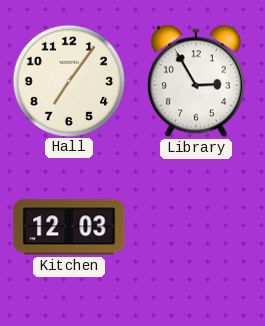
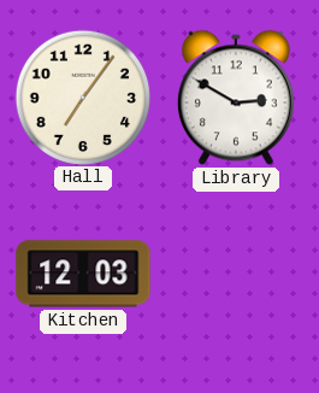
Library: 2:55 -> 2:50
